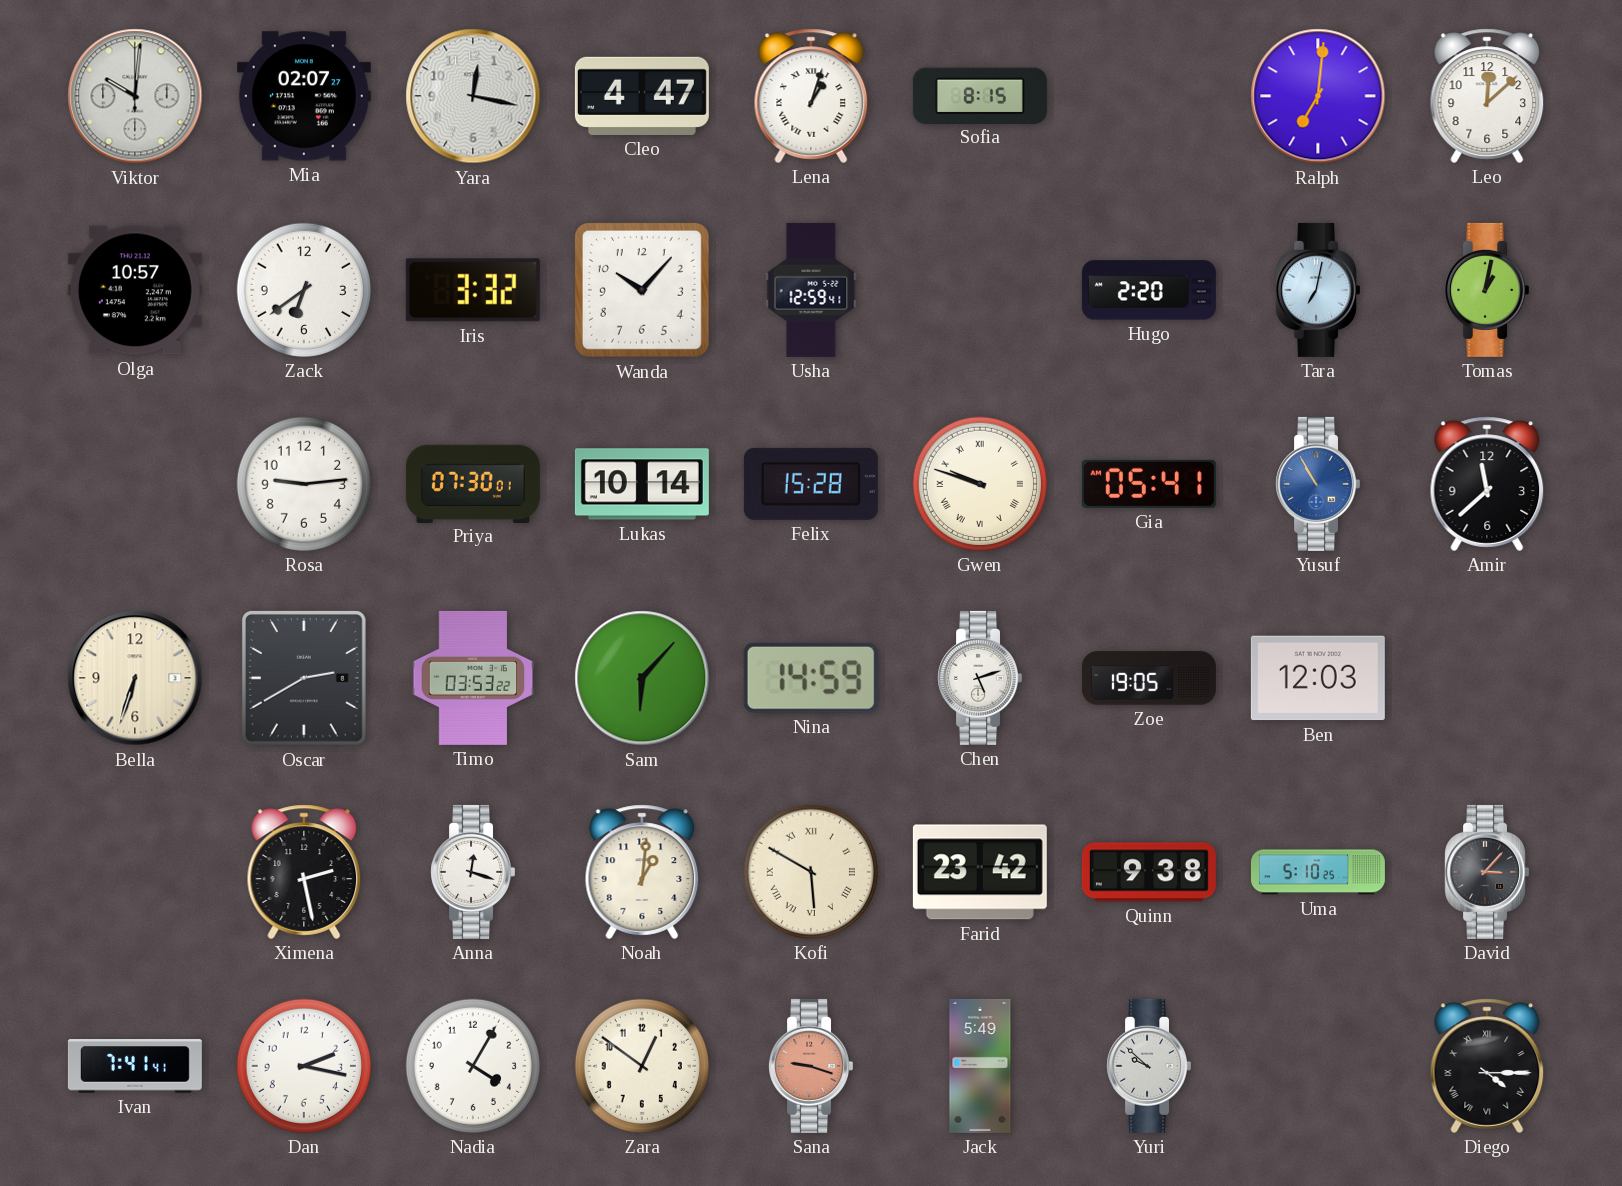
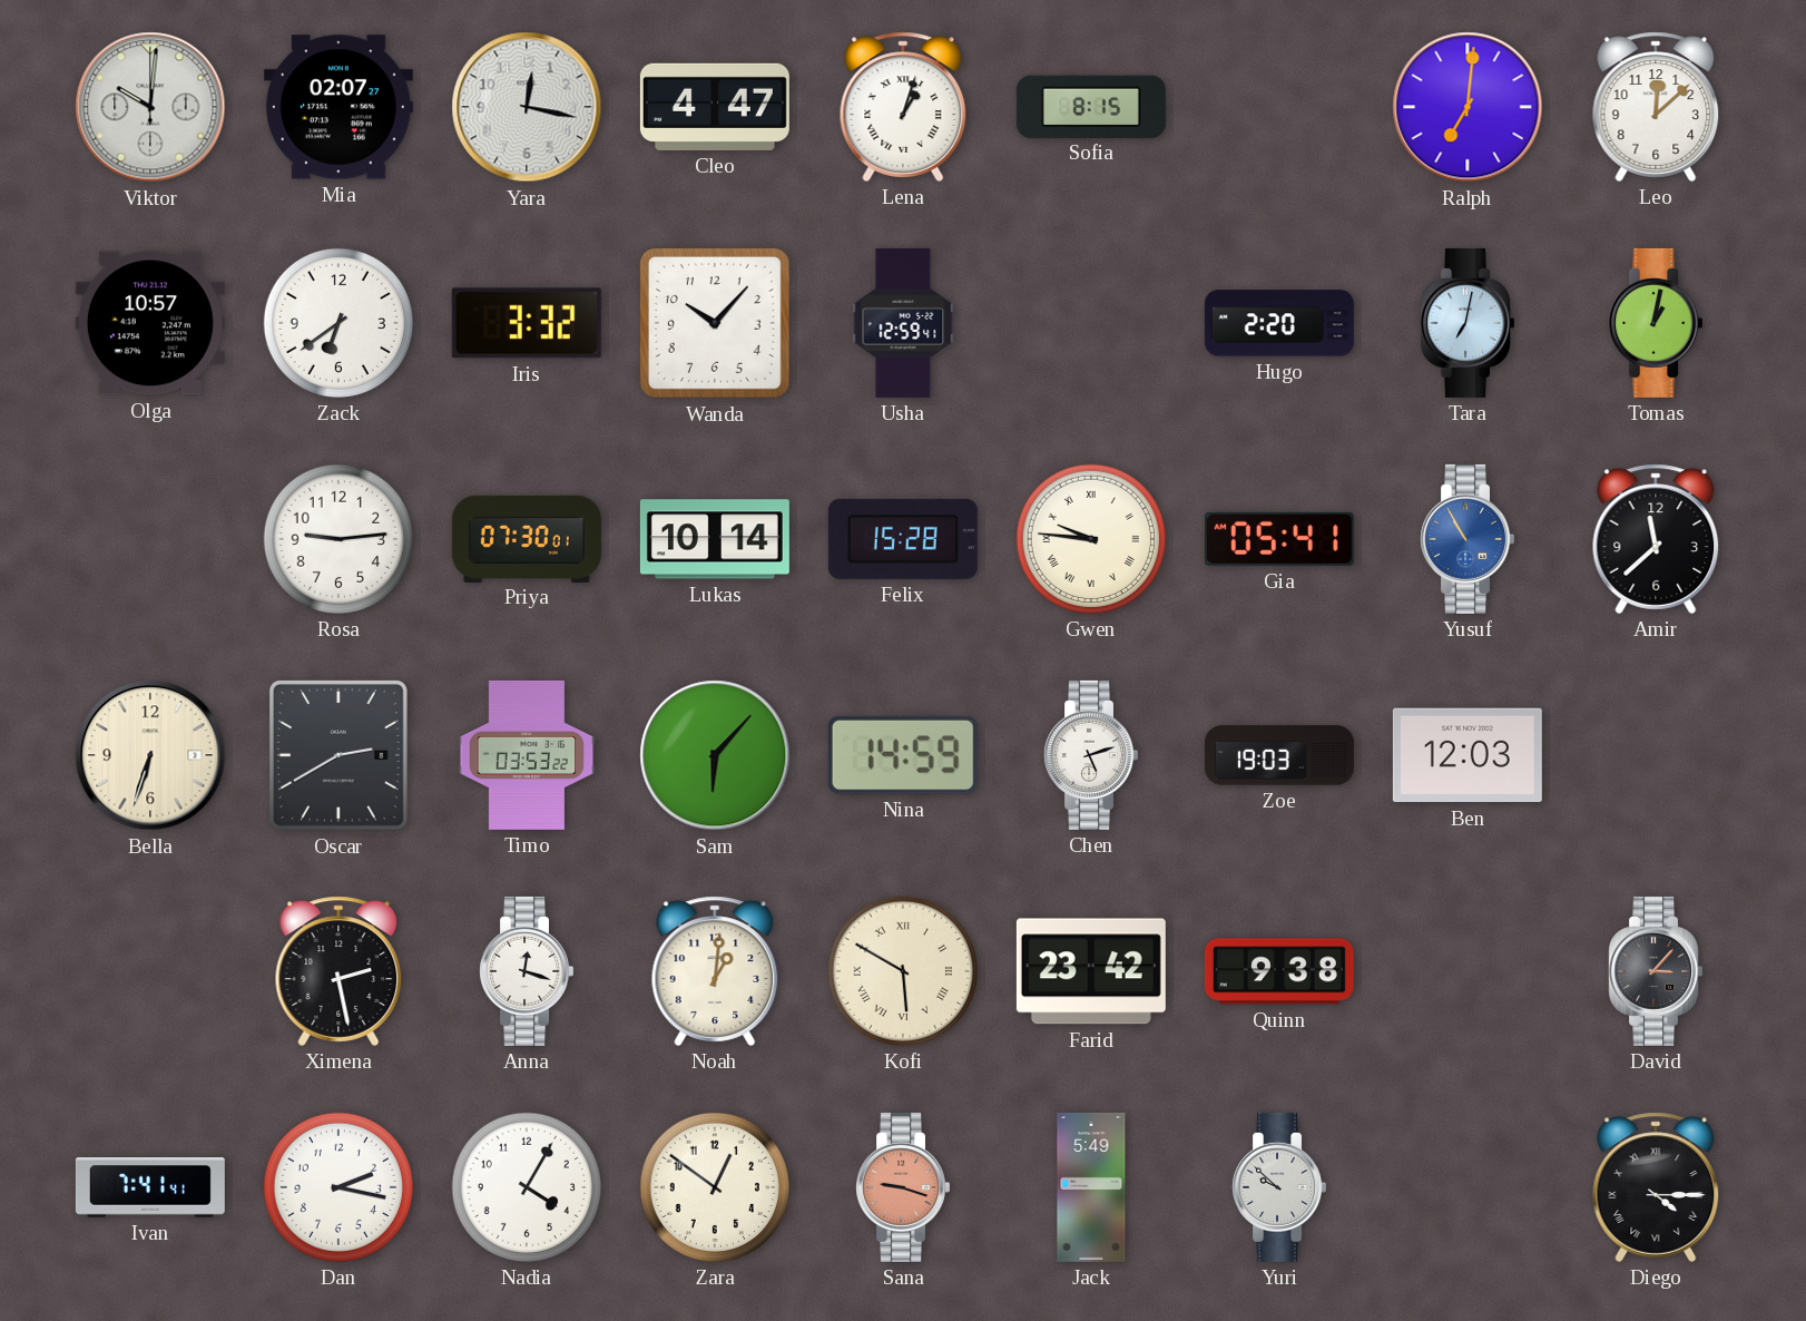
Gwen: 9:48 -> 9:46
Zoe: 19:05 -> 19:03
Uma: 5:10 -> none
